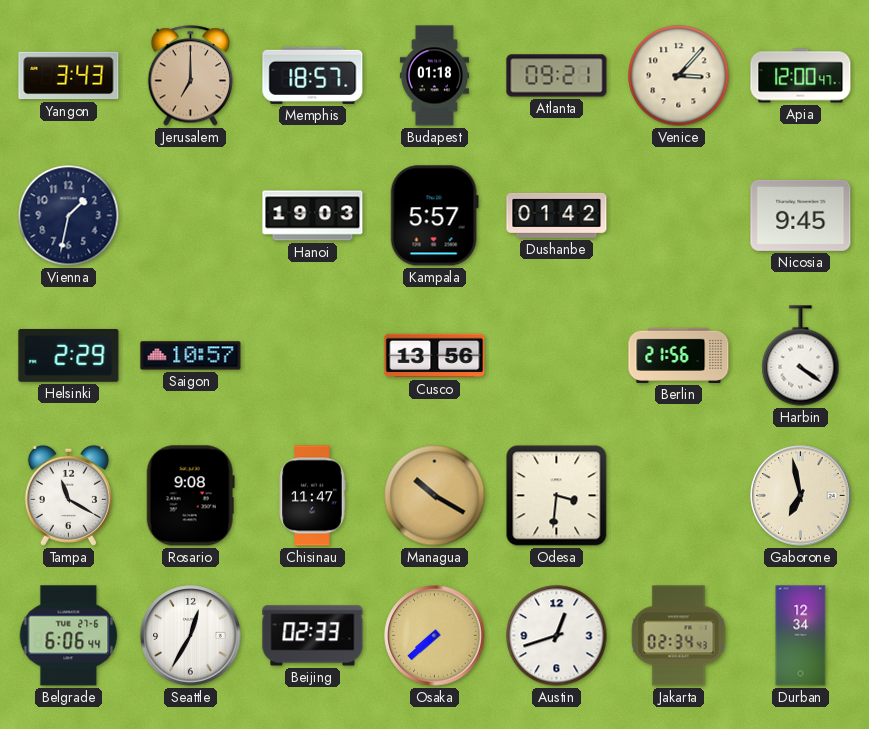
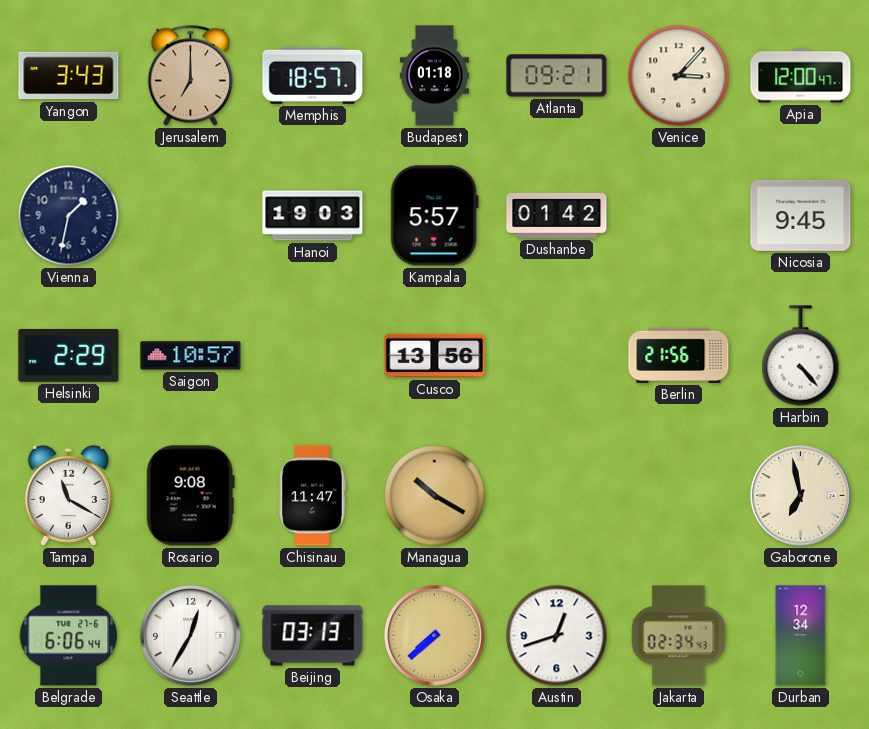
Harbin: 4:21 -> 4:23
Odesa: 3:31 -> none
Beijing: 02:33 -> 03:13
